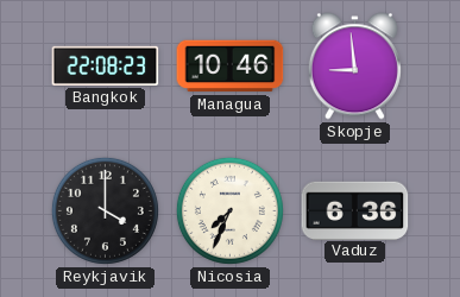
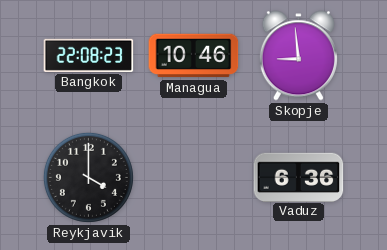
Nicosia: 7:34 -> none
